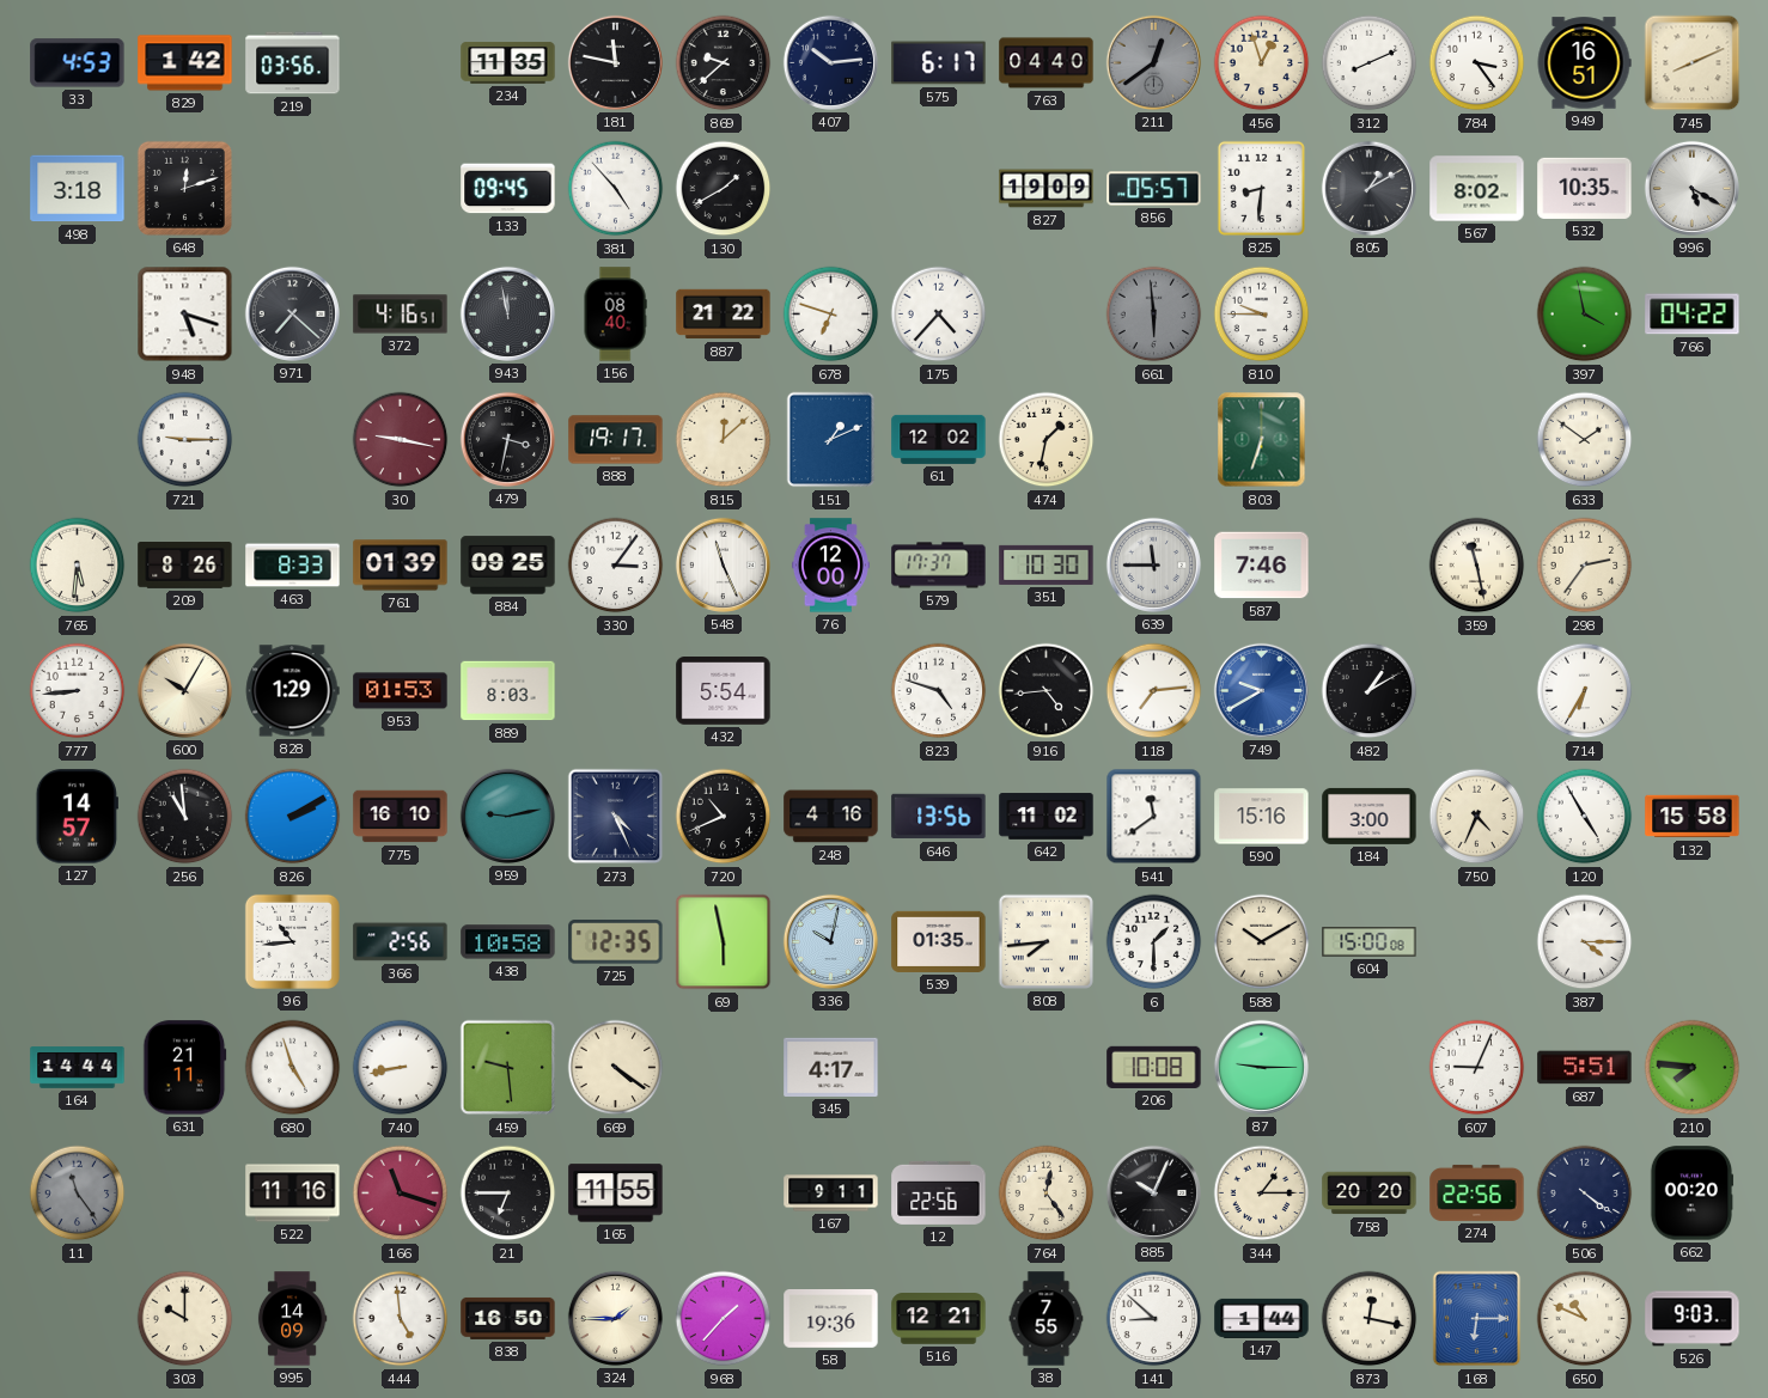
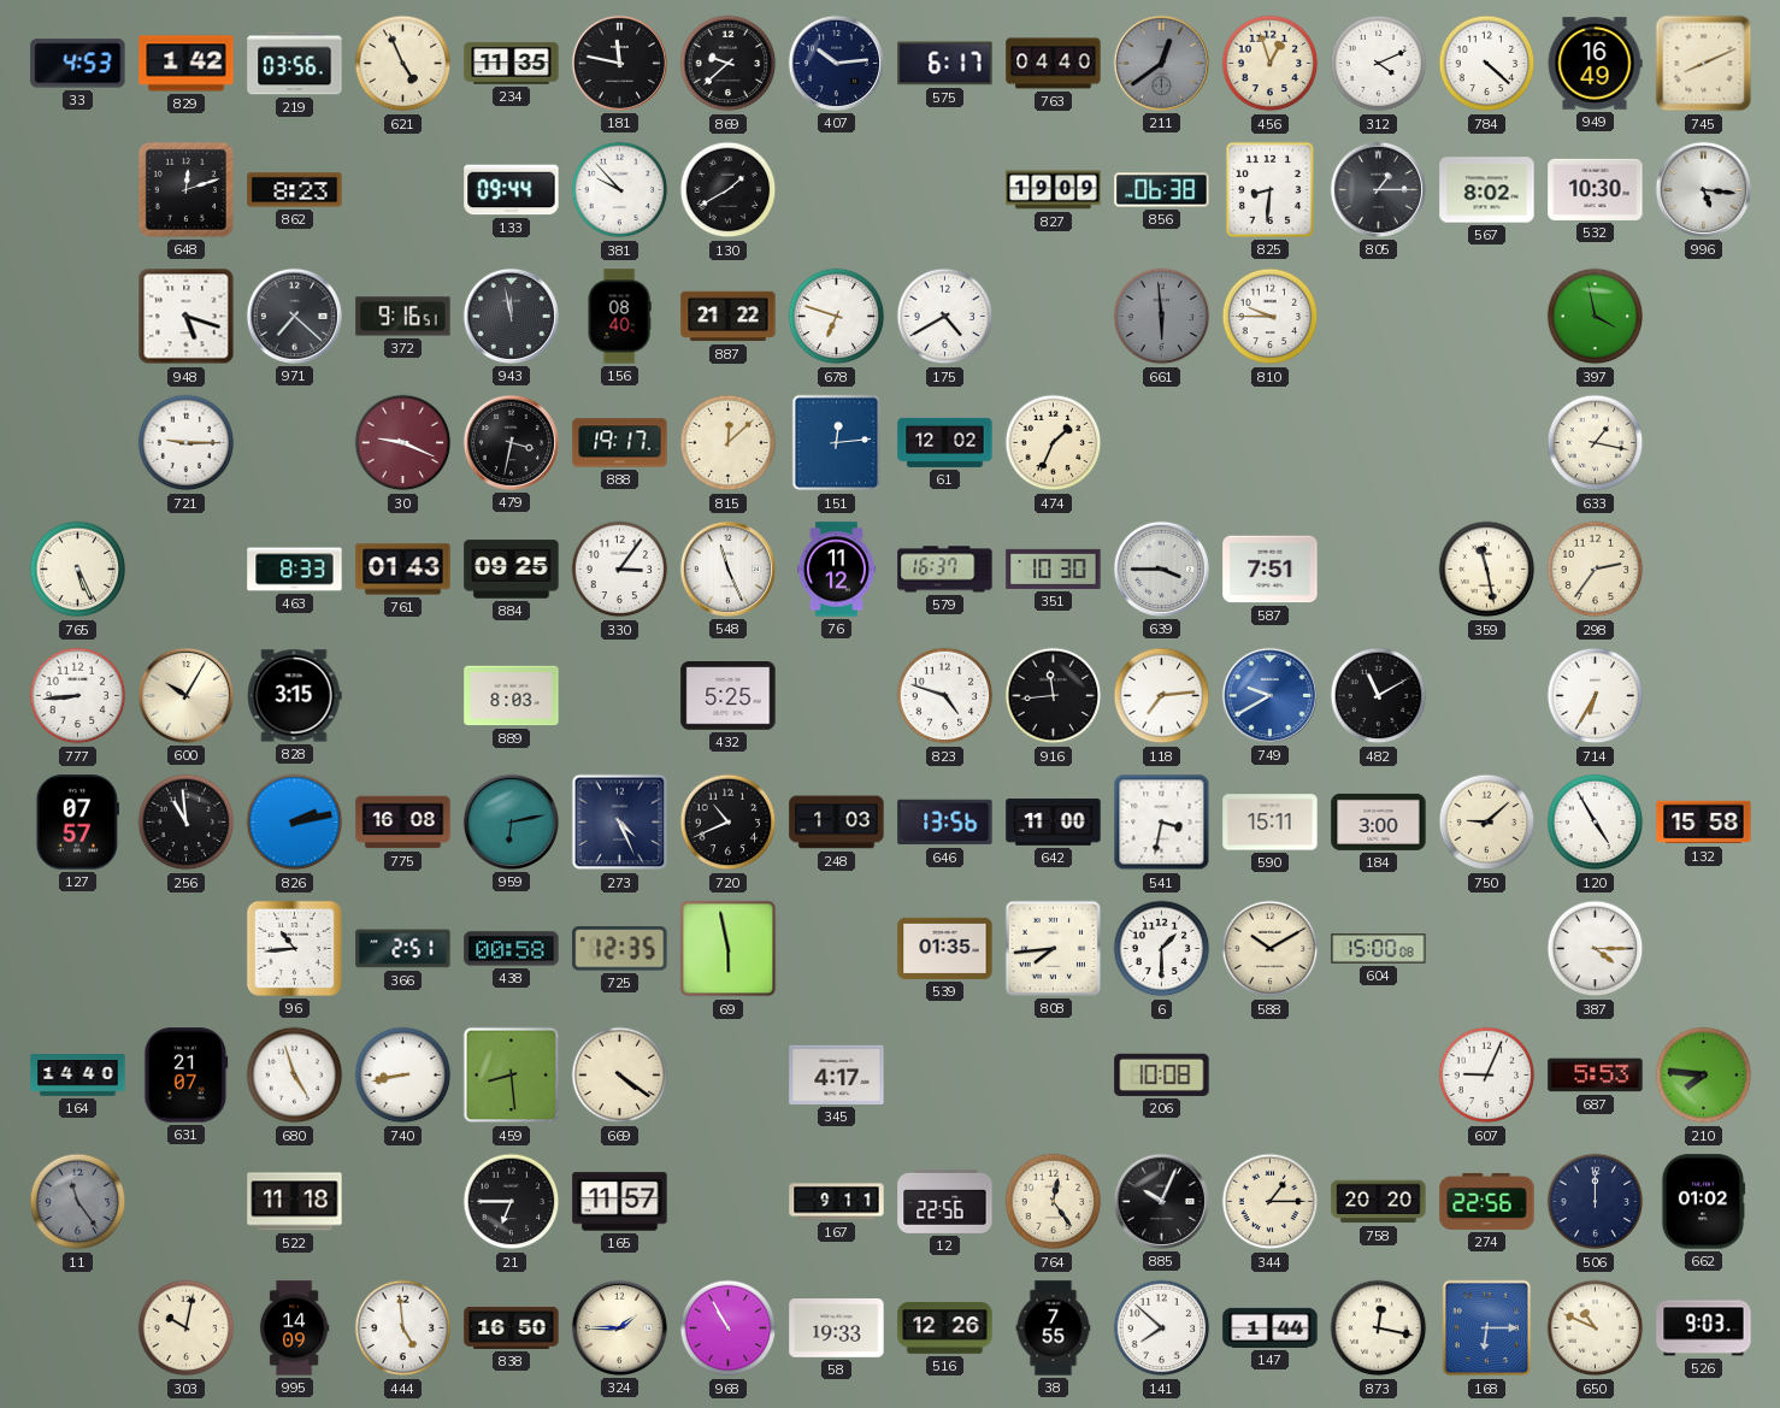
621: none -> 4:56
312: 8:11 -> 4:11
784: 3:24 -> 4:22
949: 16:51 -> 16:49
498: 3:18 -> none
862: none -> 8:23
133: 09:45 -> 09:44
381: 4:53 -> 9:53
856: 05:57 -> 06:38
805: 1:10 -> 1:15
532: 10:35 -> 10:30
996: 5:20 -> 5:16
372: 4:16 -> 9:16
175: 4:37 -> 4:40
766: 04:22 -> none
30: 9:17 -> 9:19
151: 1:11 -> 12:14
474: 1:32 -> 1:34
803: 6:33 -> none
633: 1:51 -> 1:17
765: 5:31 -> 5:26
209: 8:26 -> none
761: 01:39 -> 01:43
76: 12:00 -> 11:12
579: 17:37 -> 16:37
639: 11:45 -> 3:45
587: 7:46 -> 7:51
828: 1:29 -> 3:15
953: 01:53 -> none
432: 5:54 -> 5:25
916: 4:44 -> 11:44
482: 1:10 -> 11:10
127: 14:57 -> 07:57
826: 2:10 -> 2:13
775: 16:10 -> 16:08
959: 9:13 -> 6:13
248: 4:16 -> 1:03
642: 11:02 -> 11:00
541: 11:39 -> 3:32
590: 15:16 -> 15:11
750: 4:34 -> 9:08
366: 2:56 -> 2:51
438: 10:58 -> 00:58
336: 10:02 -> none
164: 14:44 -> 14:40
631: 21:11 -> 21:07
459: 9:29 -> 8:29
87: 9:15 -> none
687: 5:51 -> 5:53
522: 11:16 -> 11:18
166: 11:18 -> none
165: 11:55 -> 11:57
506: 4:21 -> 12:00
662: 00:20 -> 01:02
303: 10:00 -> 10:02
968: 1:37 -> 10:55
58: 19:36 -> 19:33
516: 12:21 -> 12:26
141: 8:52 -> 7:52
